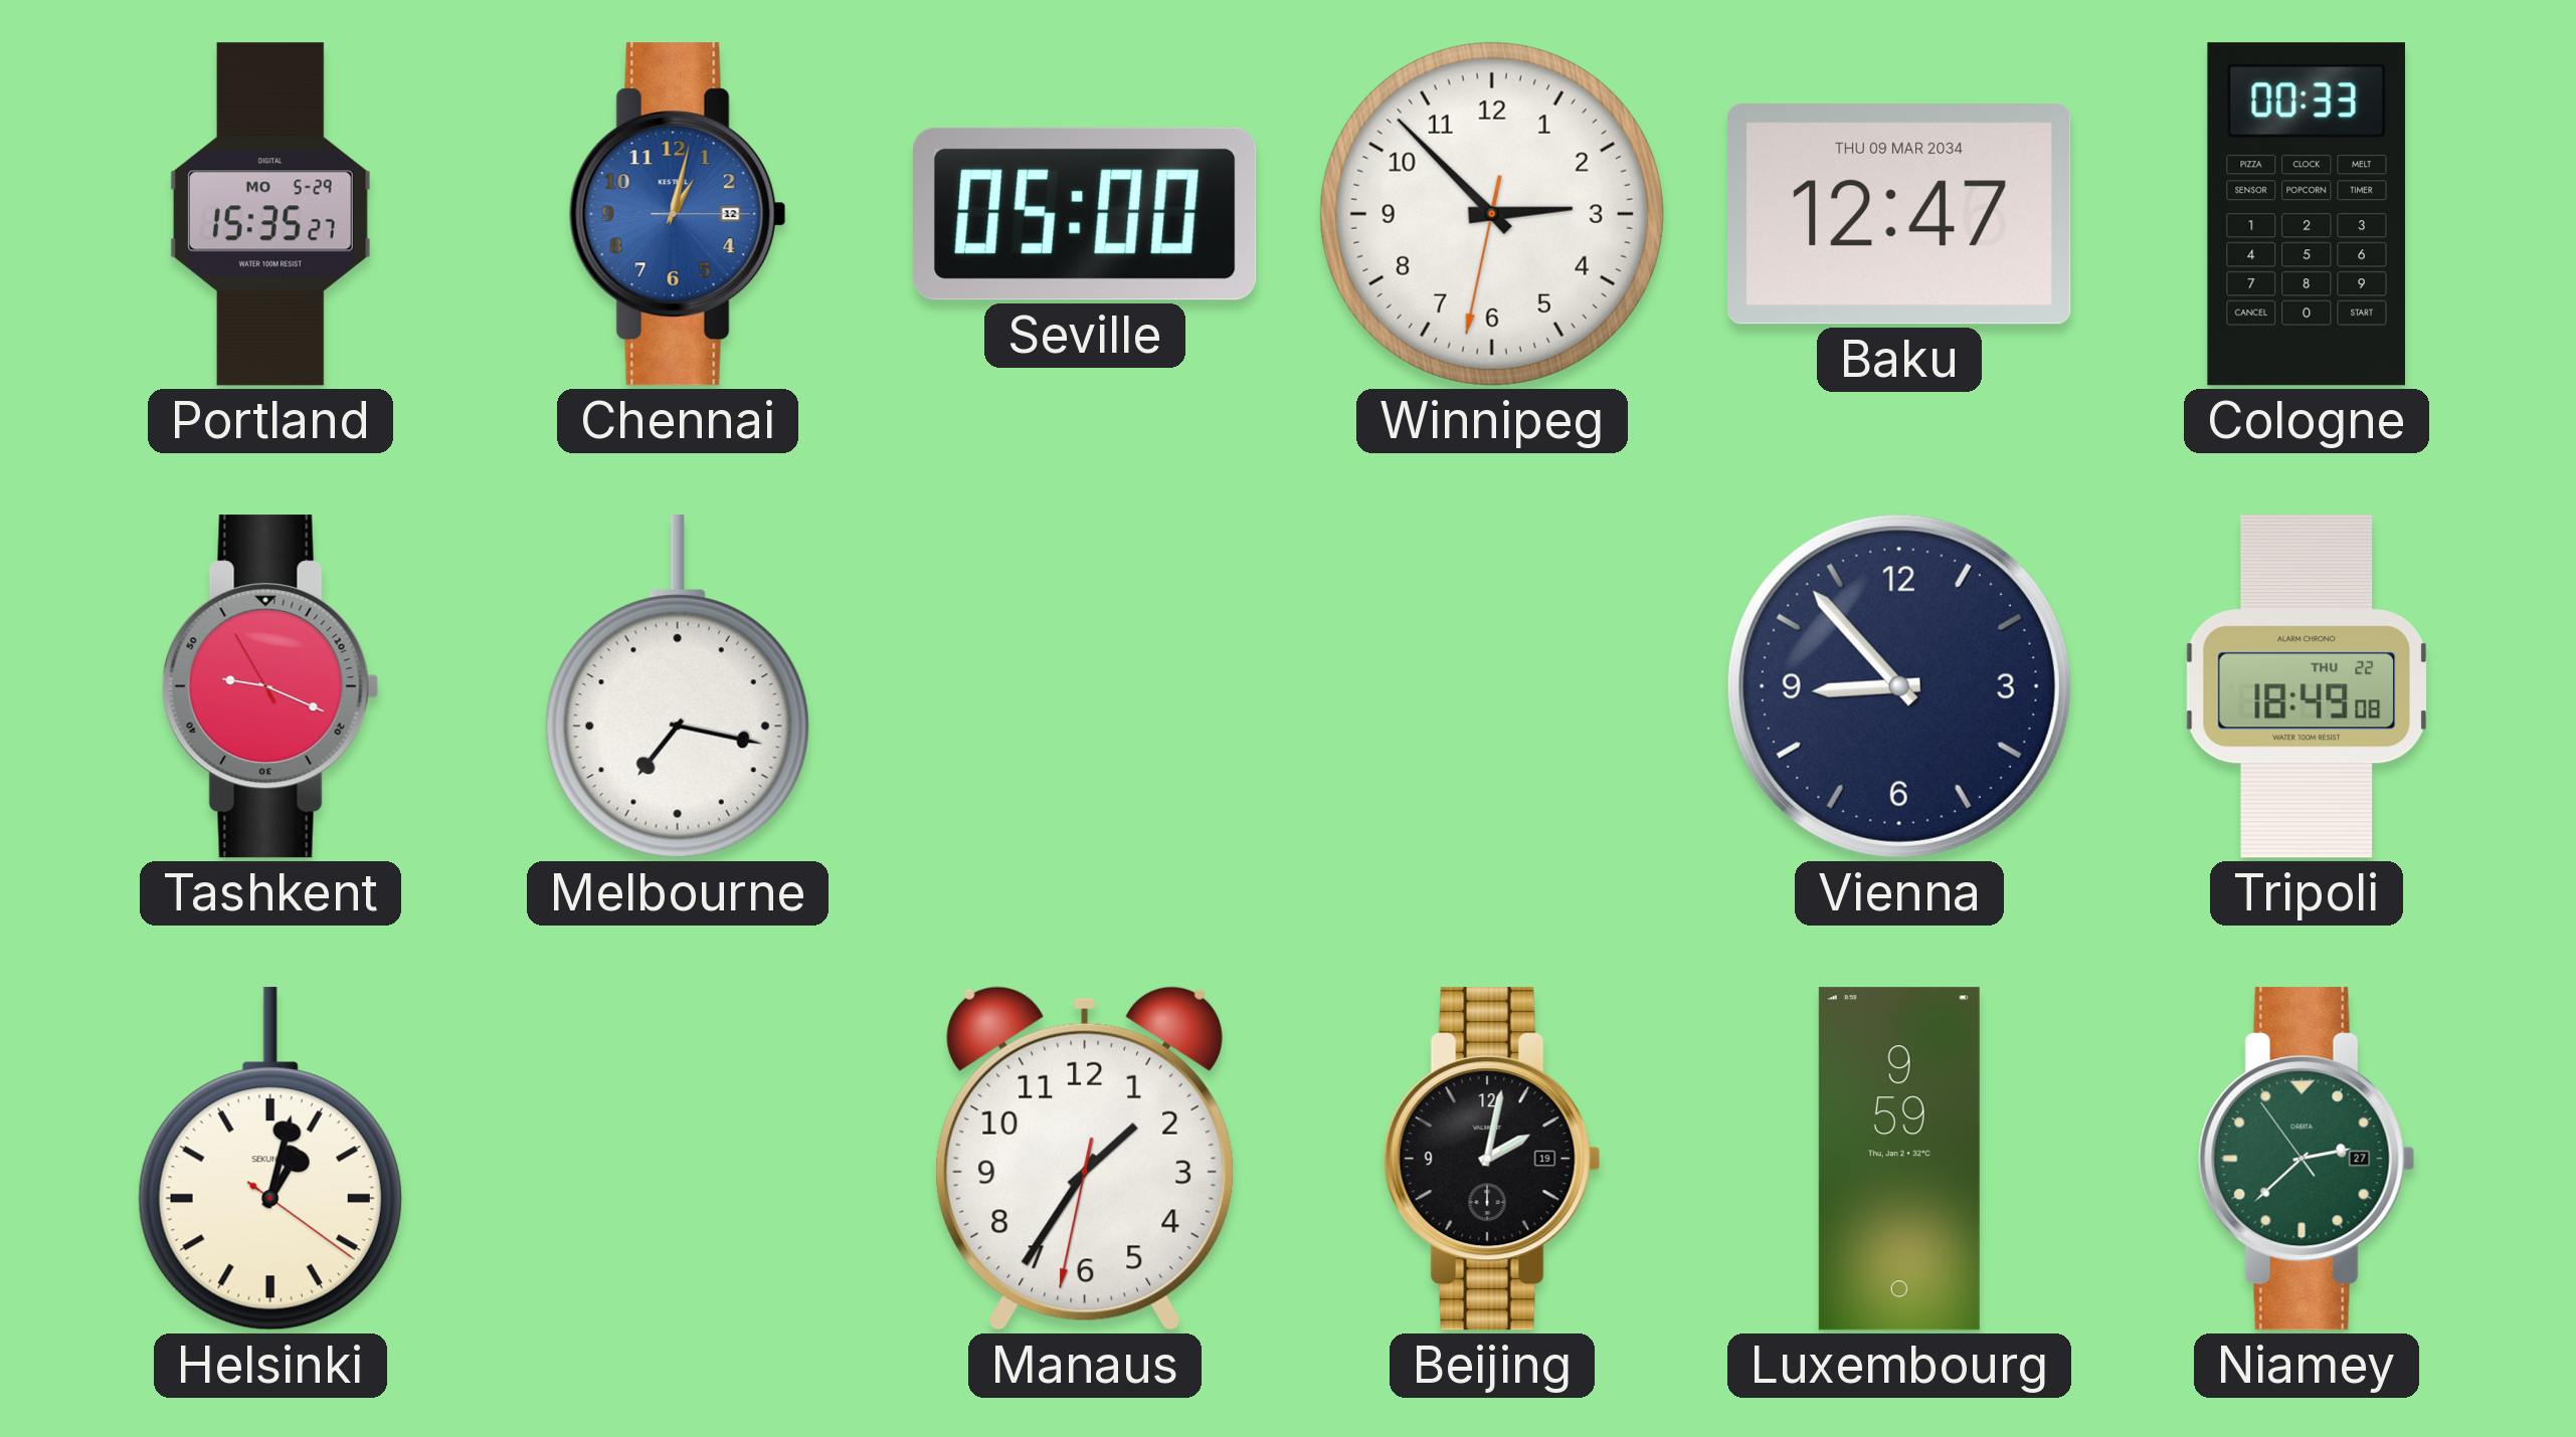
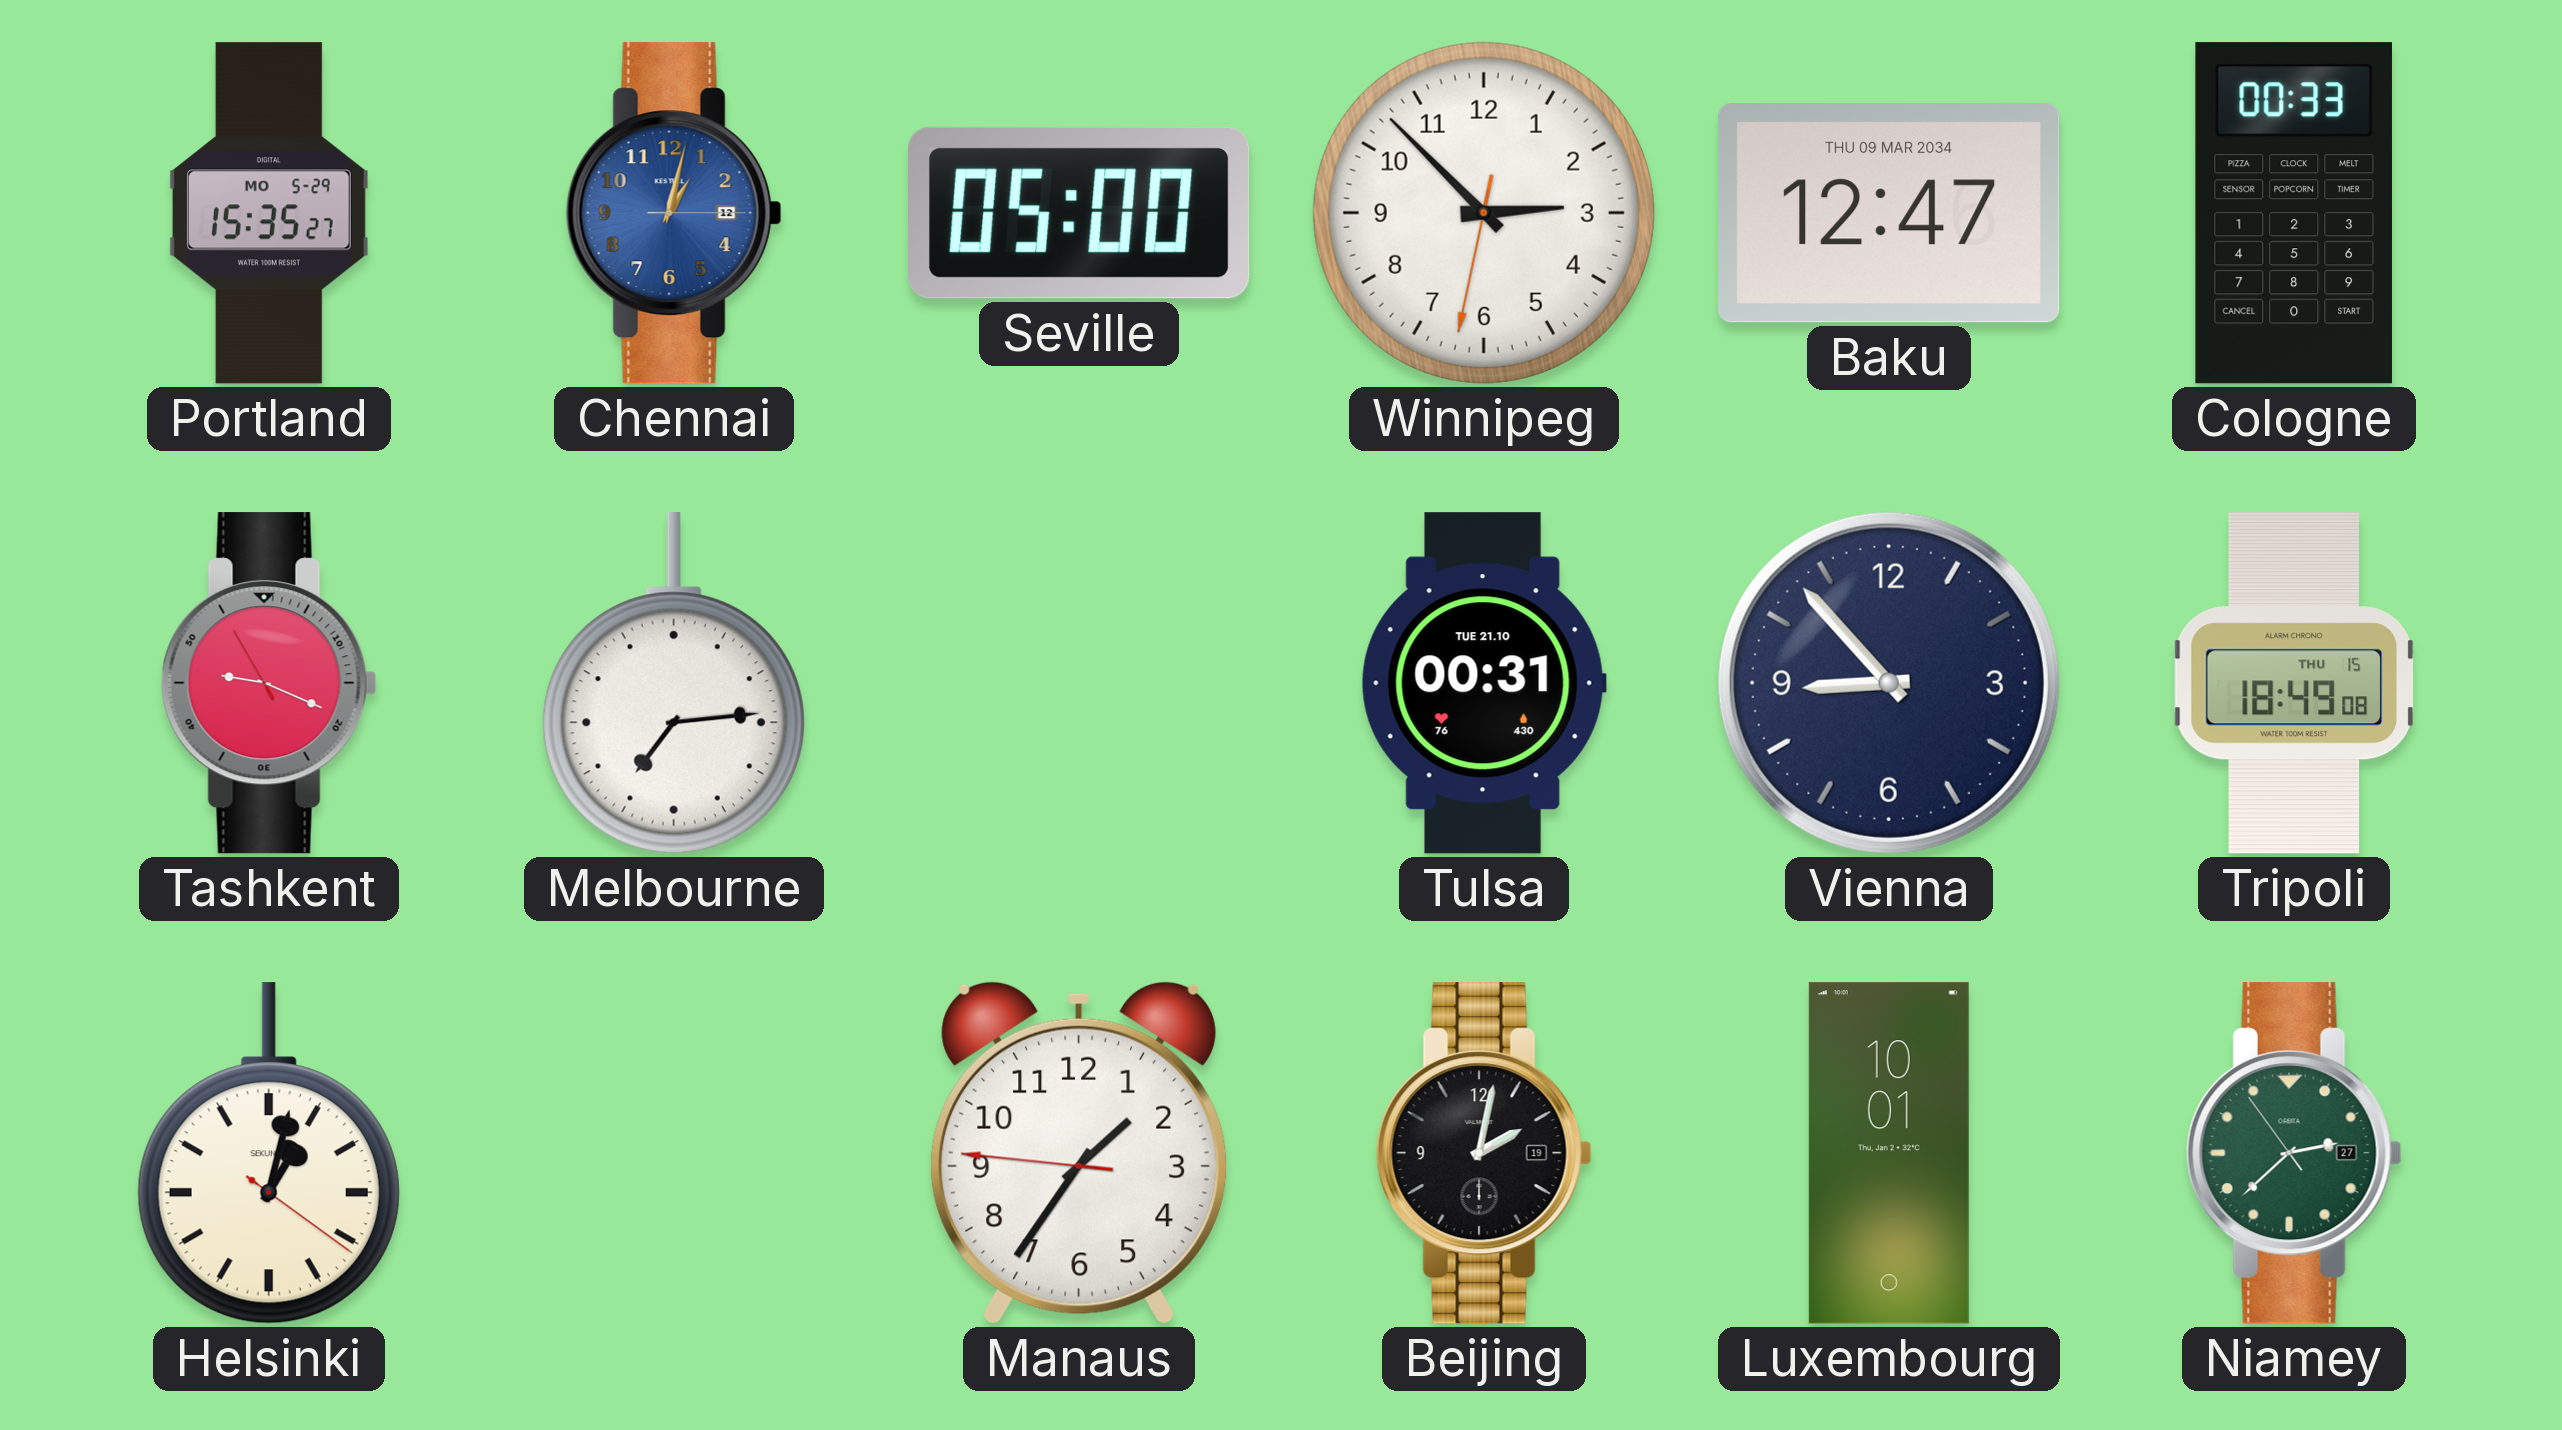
Melbourne: 7:17 -> 7:14
Tulsa: none -> 00:31
Tripoli date: THU 22 -> THU 15
Manaus: 1:35:32 -> 1:35:46
Luxembourg: 9:59 -> 10:01
